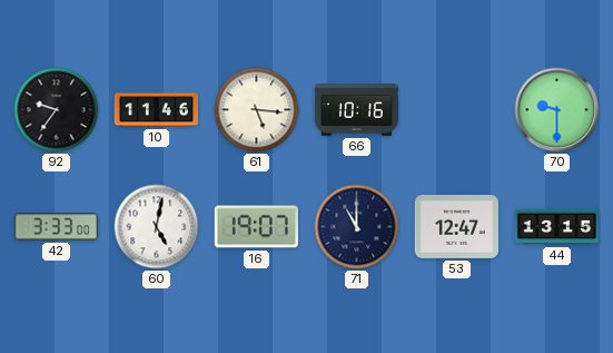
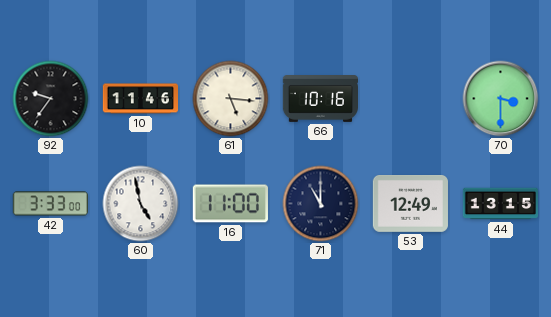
70: 9:30 -> 3:30
60: 5:02 -> 4:58
16: 19:07 -> 11:00
53: 12:47 -> 12:49
